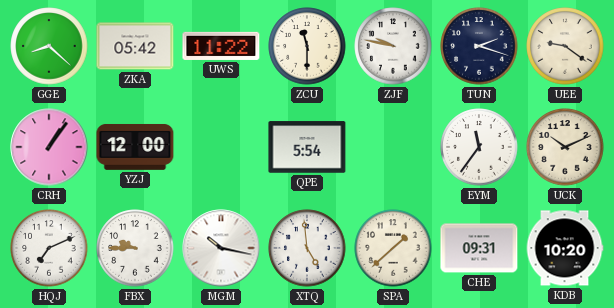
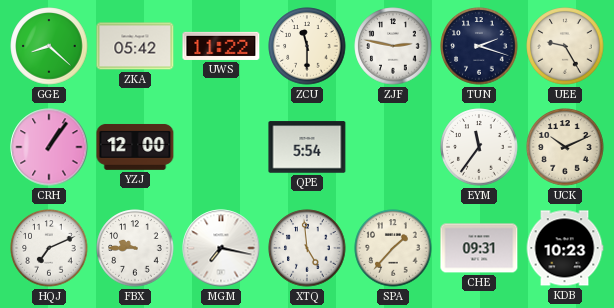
ZJF: 9:47 -> 2:47
UEE: 9:21 -> 9:25
MGM: 10:17 -> 7:17
SPA: 1:38 -> 1:37
KDB: 10:20 -> 10:23
